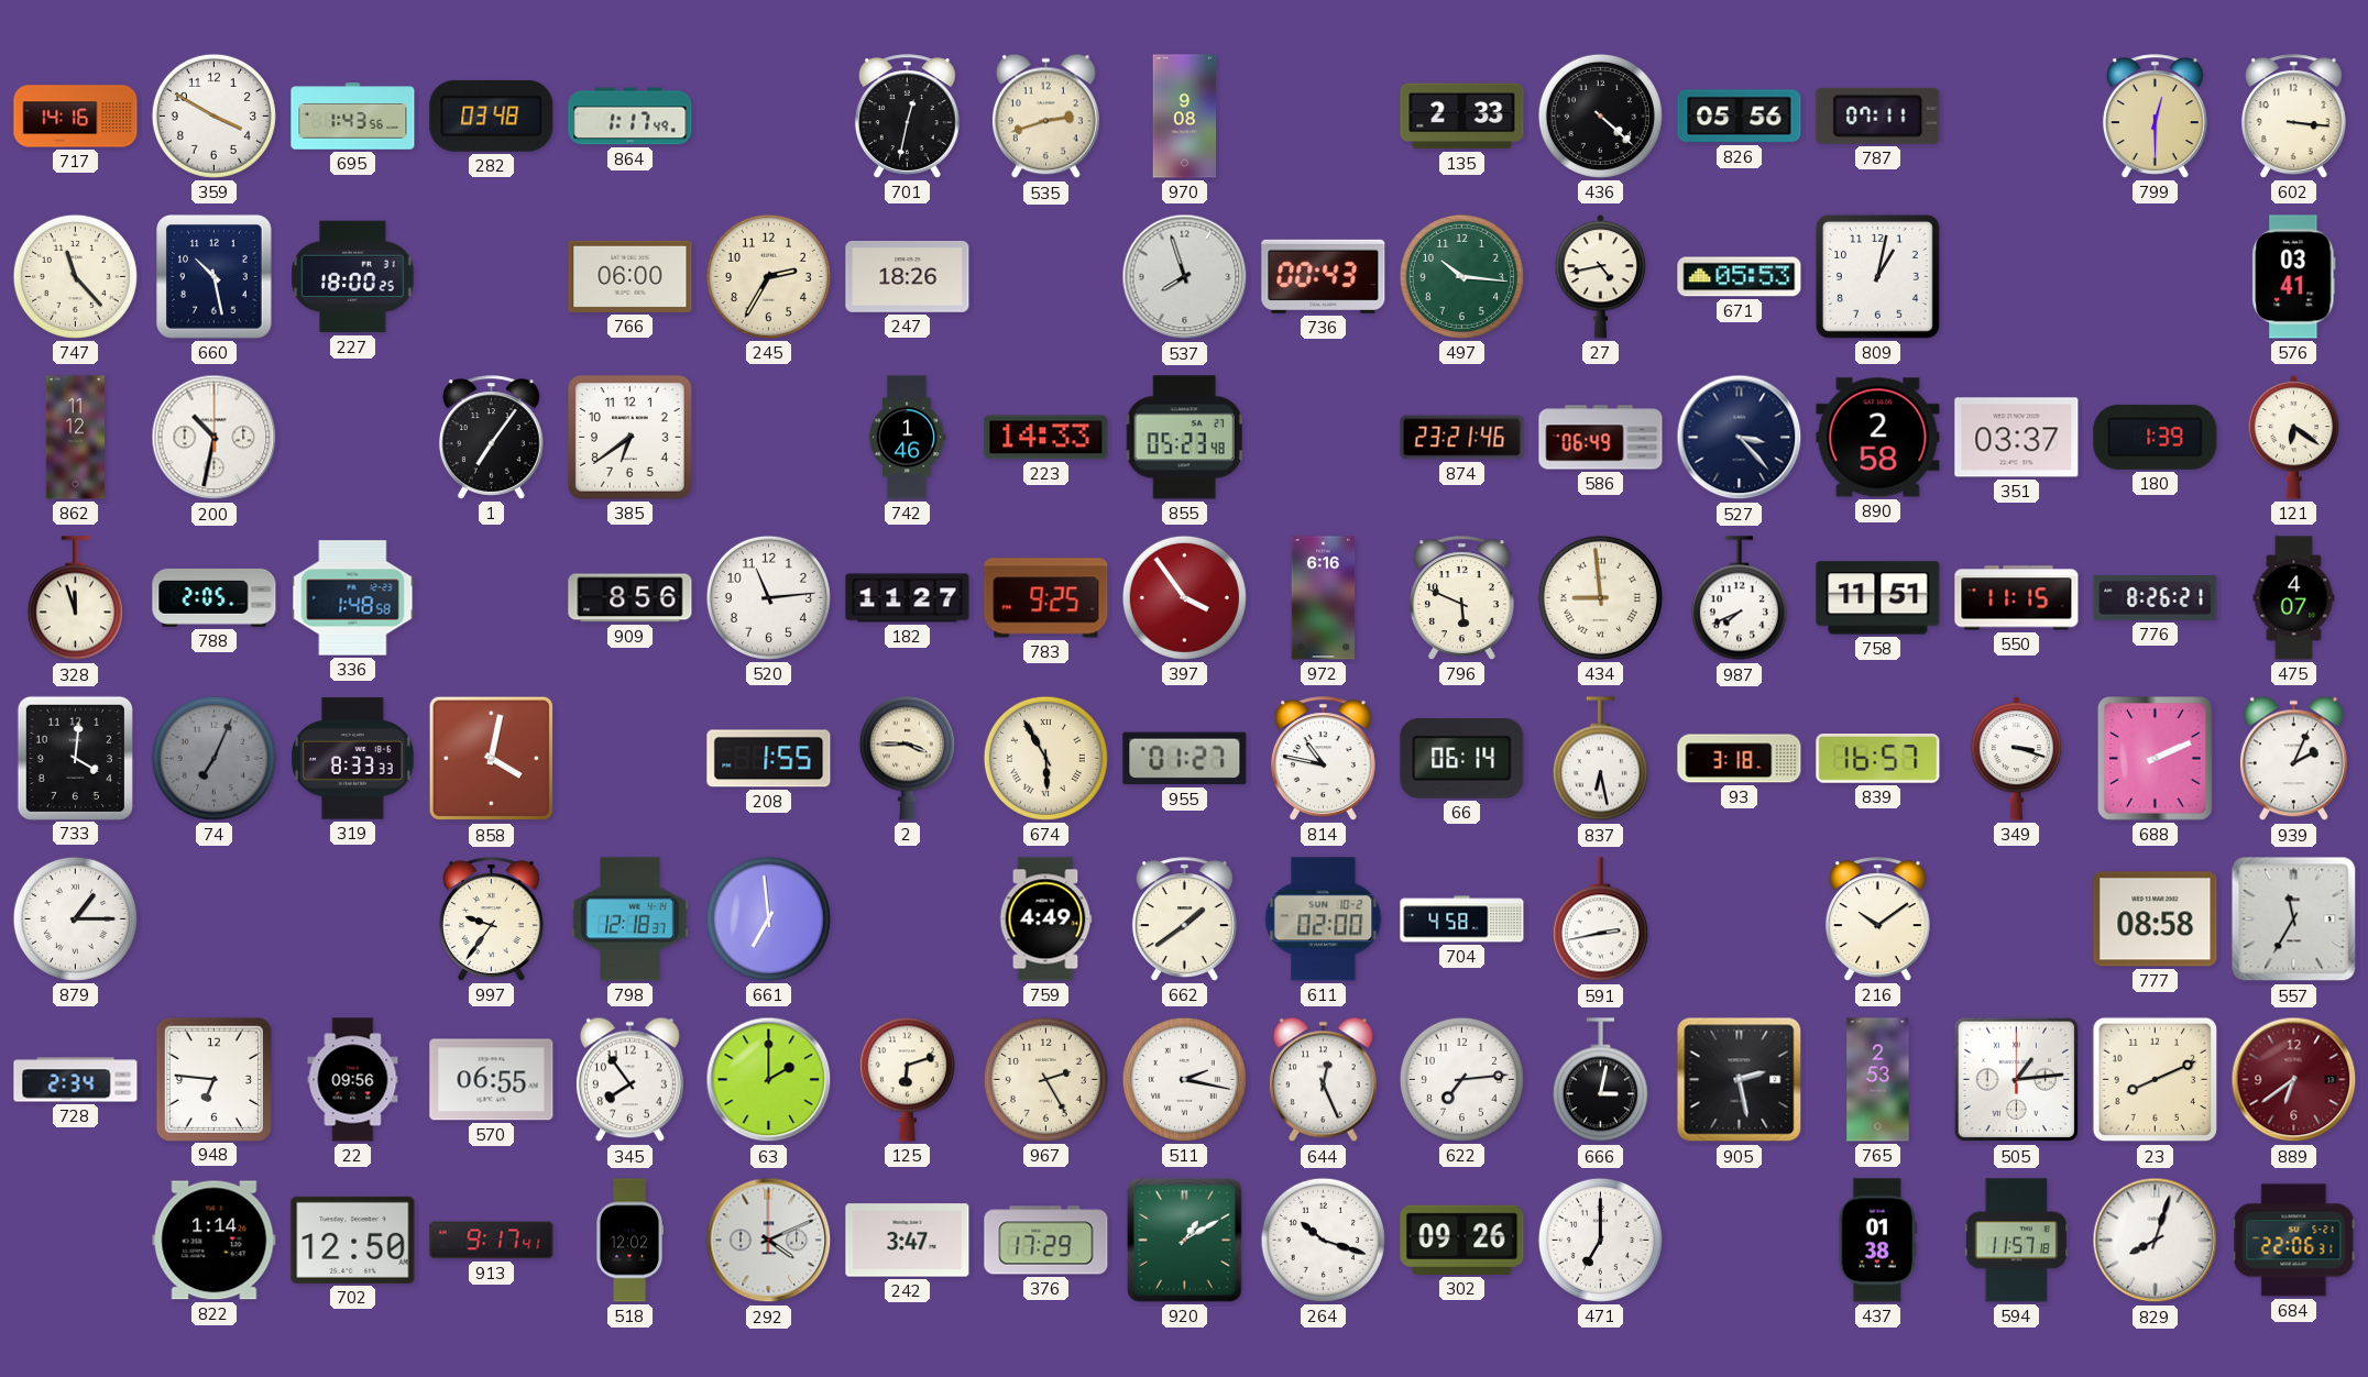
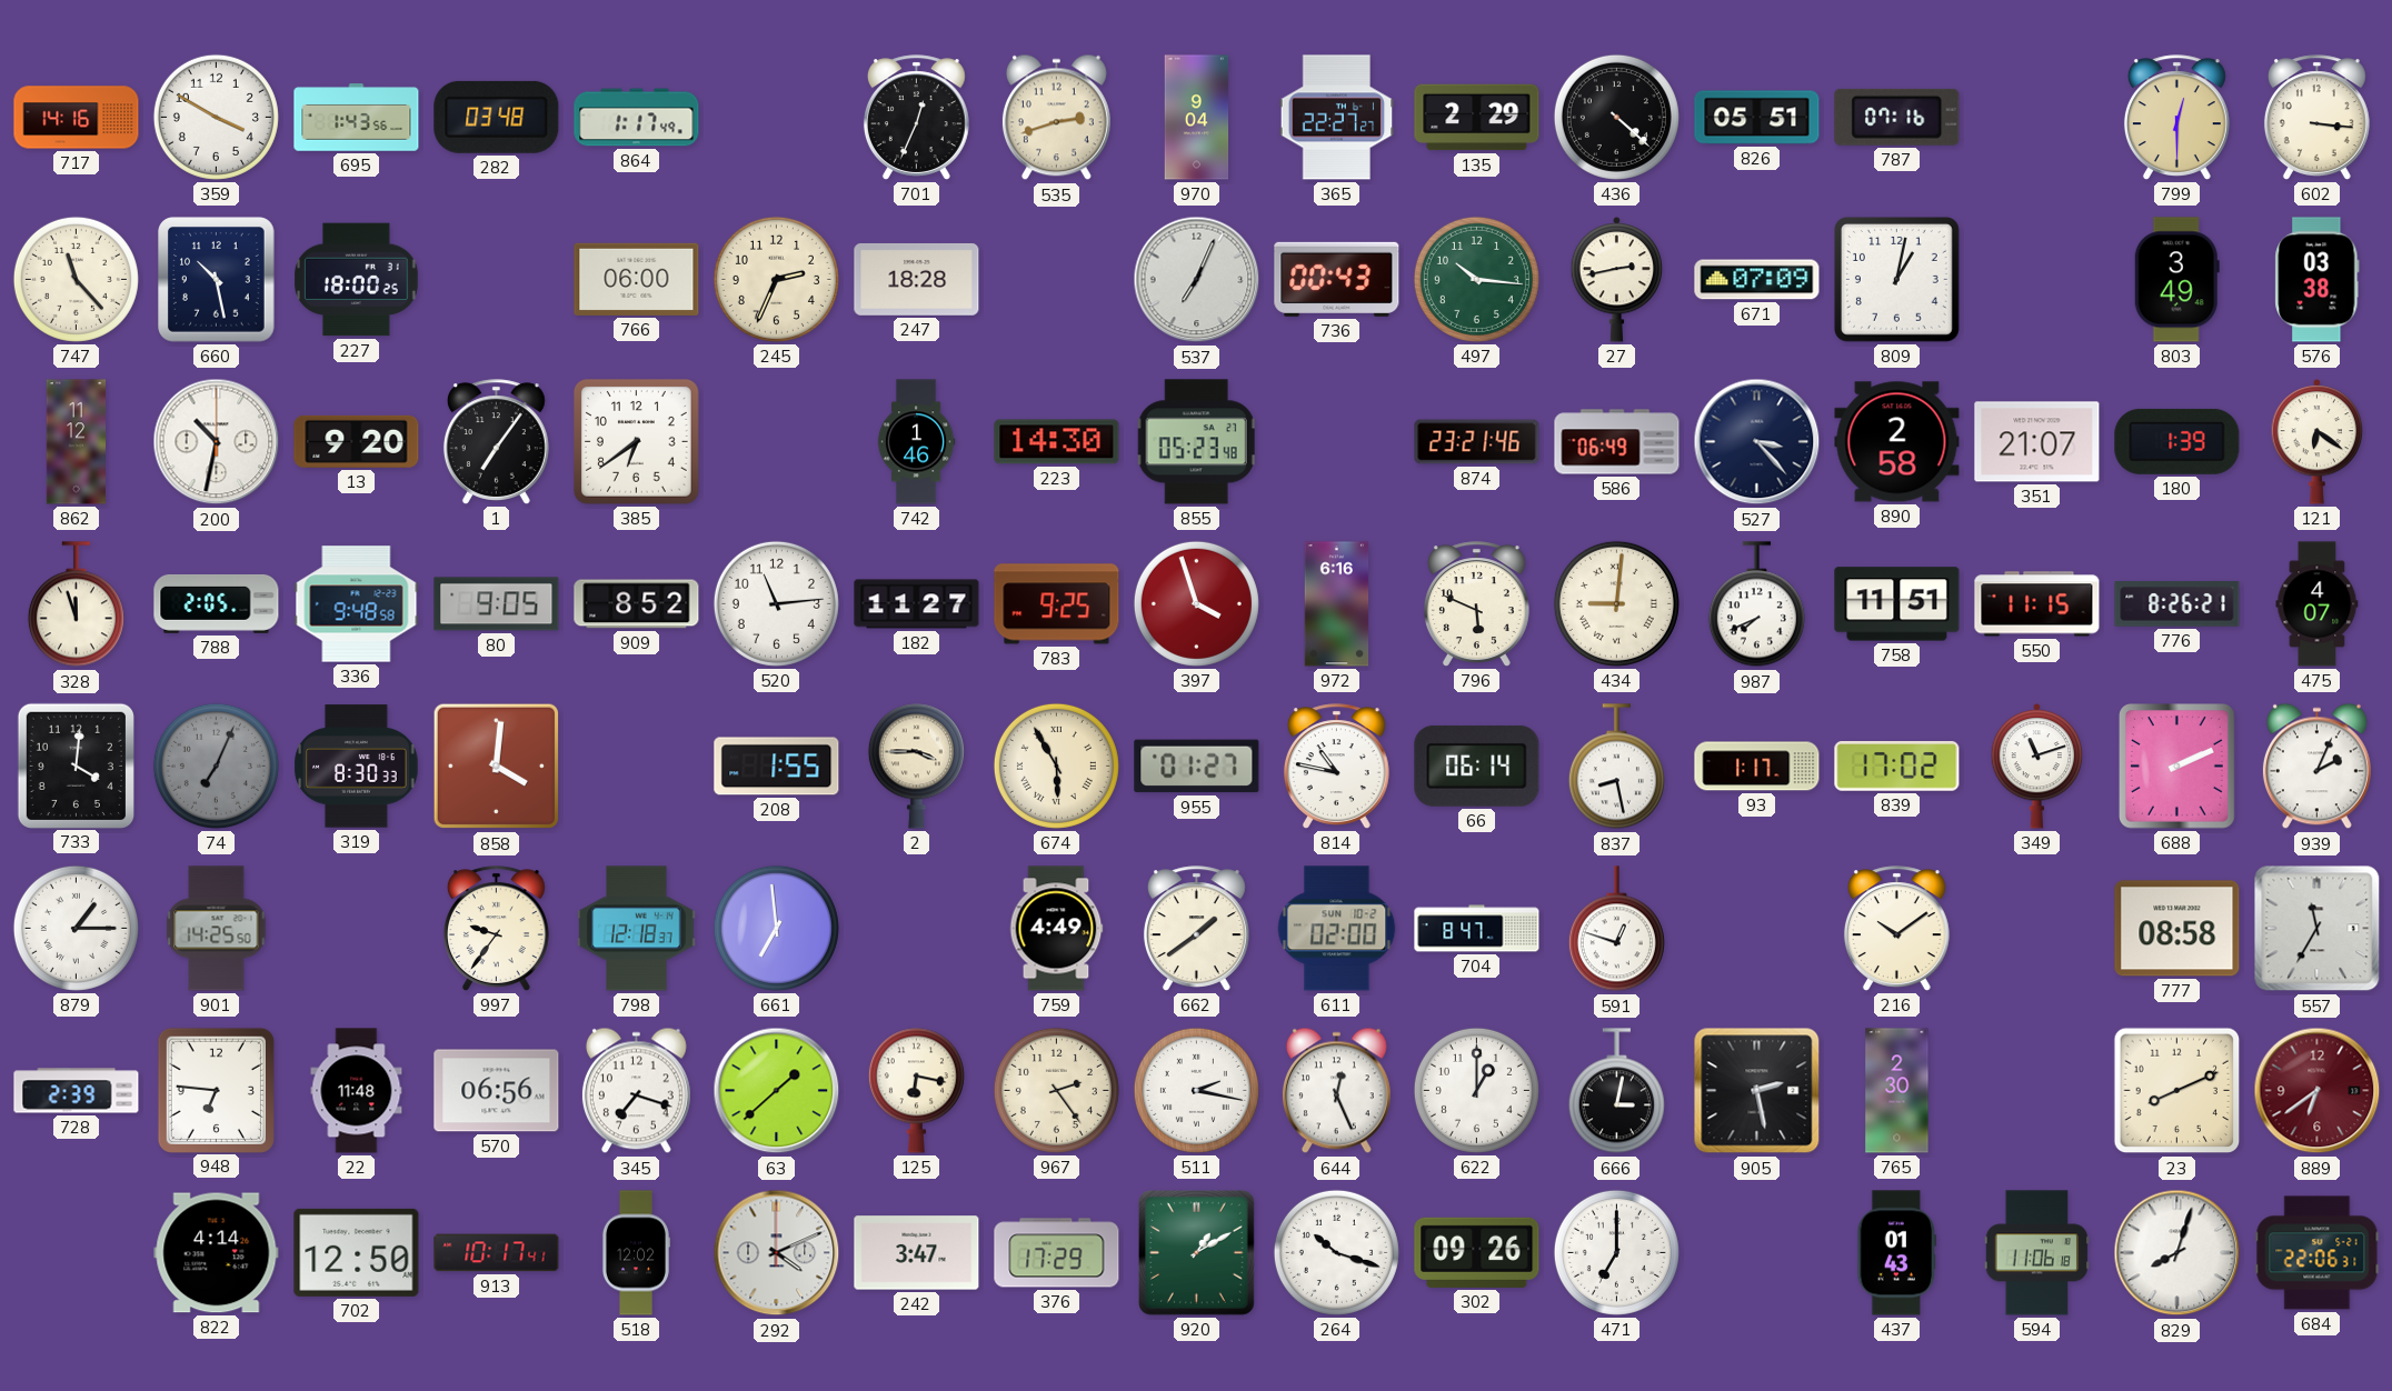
701: 12:32 -> 12:34
970: 9:08 -> 9:04
365: none -> 22:27
135: 2:33 -> 2:29
826: 05:56 -> 05:51
787: 07:11 -> 07:16
245: 2:35 -> 2:34
247: 18:26 -> 18:28
537: 7:57 -> 7:04
27: 4:43 -> 2:43
671: 05:53 -> 07:09
803: none -> 3:49
576: 03:41 -> 03:38
13: none -> 9:20
223: 14:33 -> 14:30
351: 03:37 -> 21:07
336: 1:48 -> 9:48
80: none -> 9:05
909: 8:56 -> 8:52
397: 3:54 -> 3:57
434: 8:59 -> 9:01
319: 8:33 -> 8:30
858: 4:02 -> 4:01
837: 6:28 -> 8:28
93: 3:18 -> 1:17
839: 16:57 -> 17:02
349: 3:18 -> 11:12
901: none -> 14:25
704: 4:58 -> 8:47
591: 2:43 -> 12:48
728: 2:34 -> 2:39
22: 09:56 -> 11:48
570: 06:55 -> 06:56
345: 7:54 -> 7:18
63: 2:00 -> 1:38
125: 6:12 -> 6:17
967: 2:25 -> 2:24
622: 7:14 -> 1:00
765: 2:53 -> 2:30
505: 1:14 -> none
822: 1:14 -> 4:14
913: 9:17 -> 10:17
437: 01:38 -> 01:43
594: 11:57 -> 11:06
